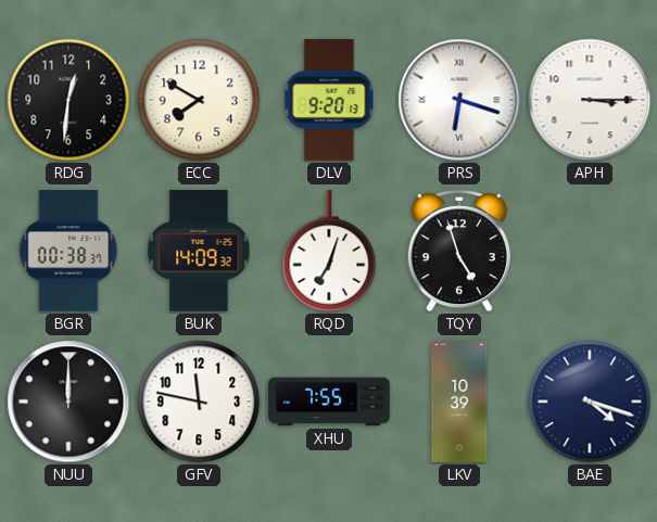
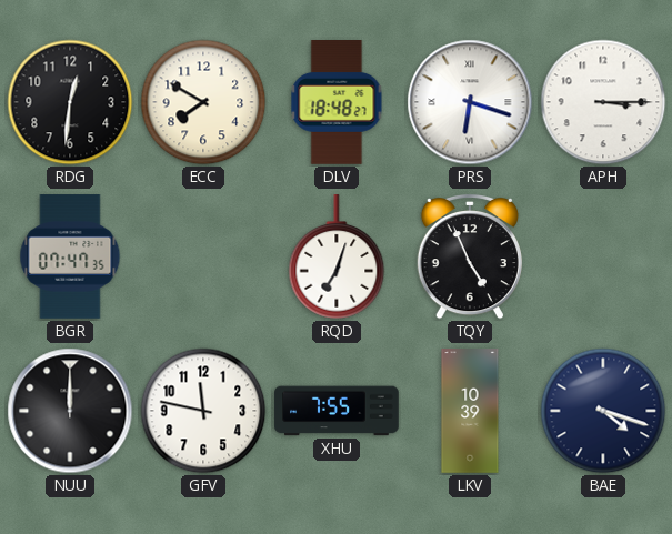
DLV: 9:20 -> 18:48
BGR: 00:38 -> 07:47
BUK: 14:09 -> none
TQY: 4:57 -> 4:56
